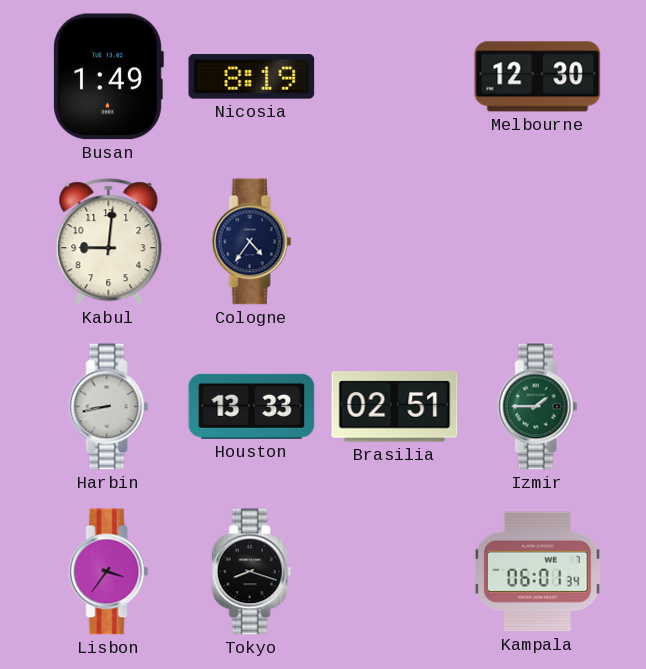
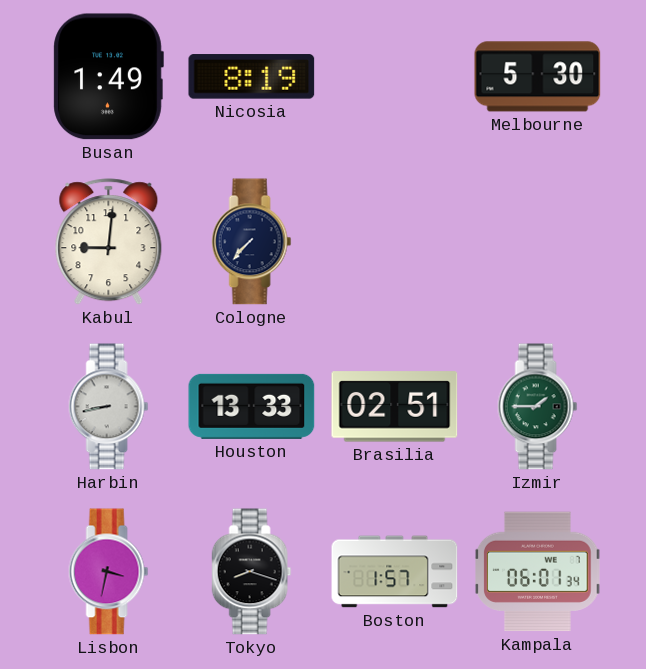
Melbourne: 12:30 -> 5:30
Cologne: 4:36 -> 7:37
Lisbon: 3:36 -> 3:32
Boston: none -> 1:57
